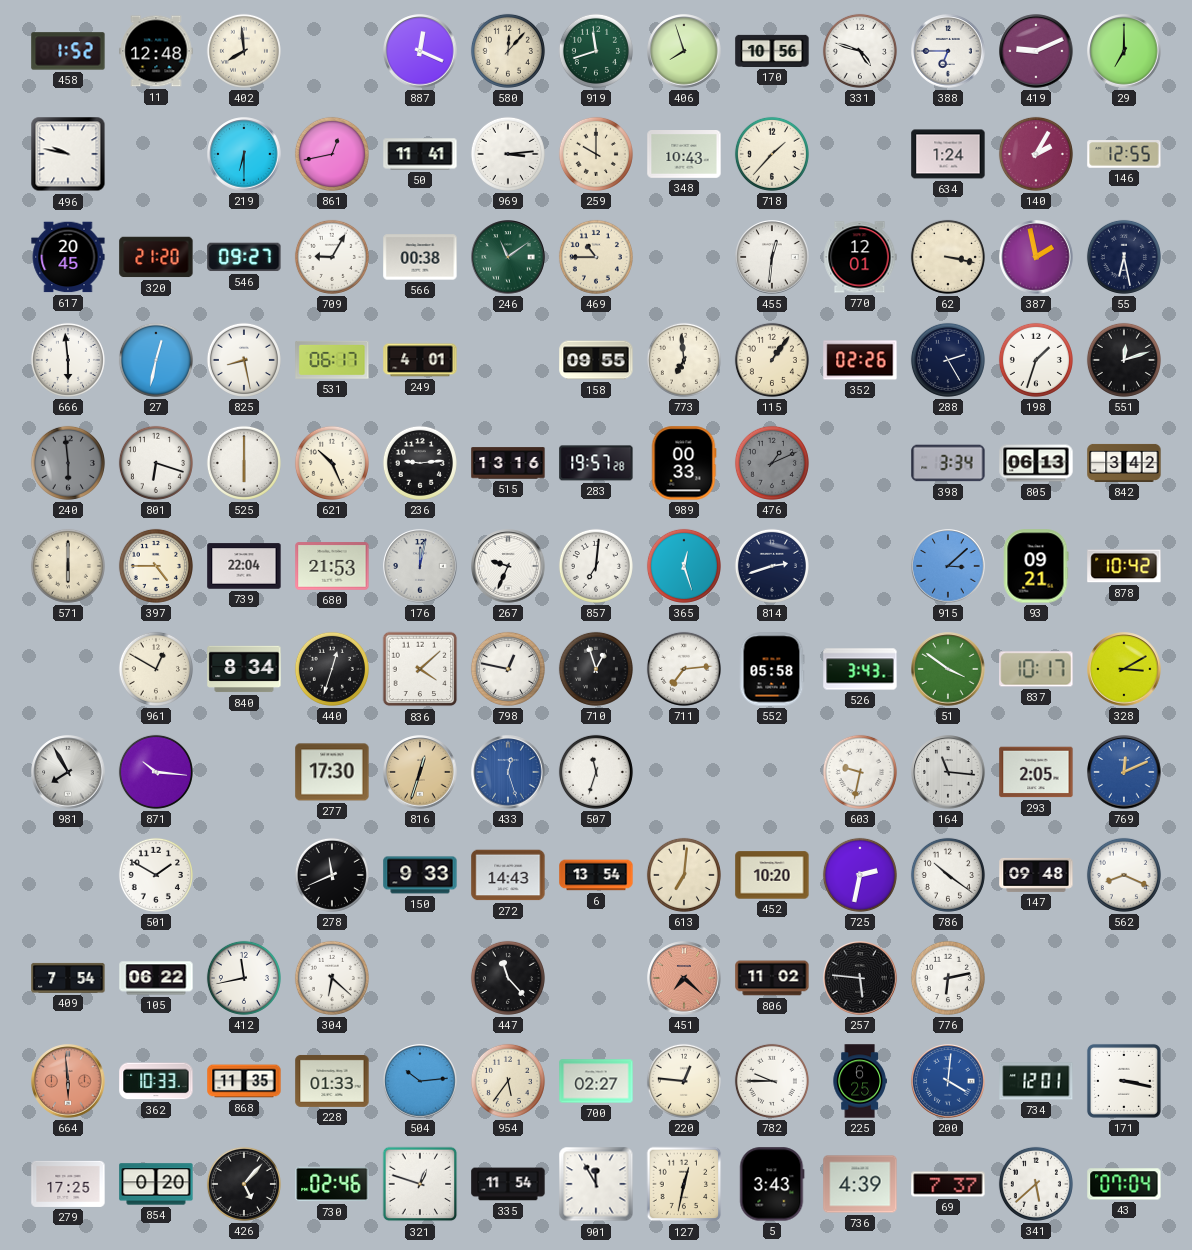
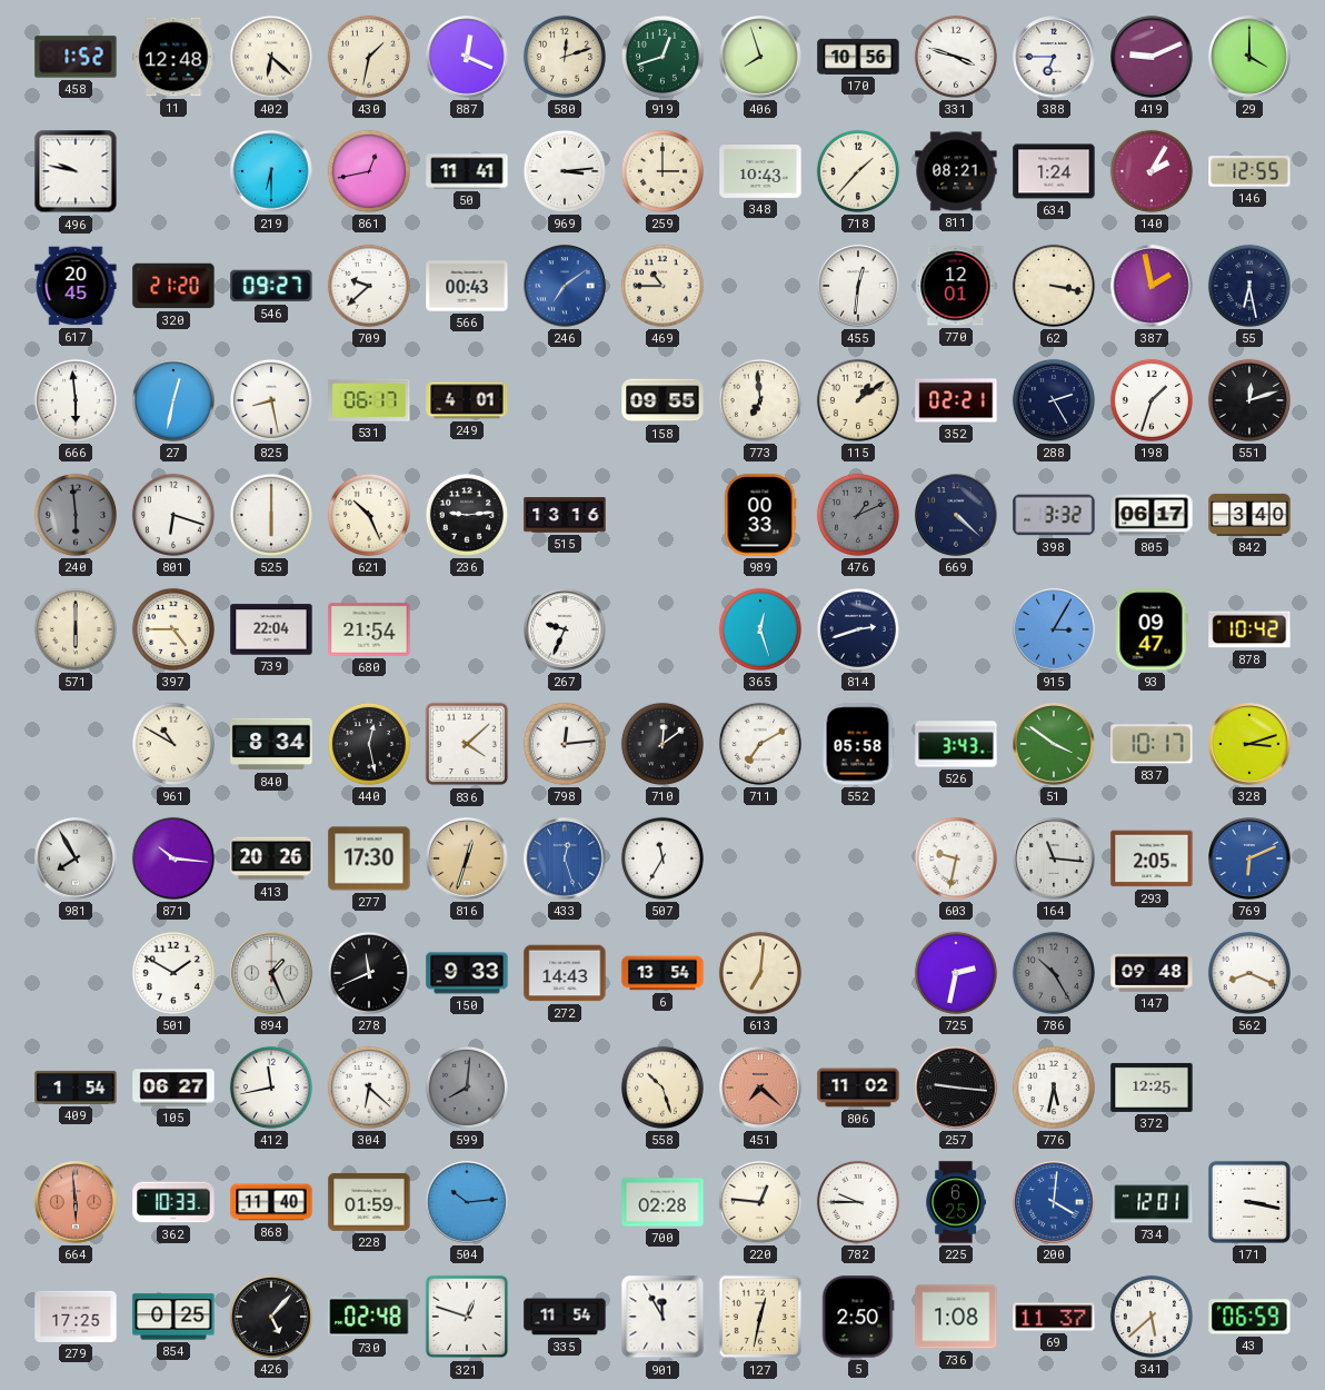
402: 7:59 -> 6:22
430: none -> 1:32
580: 12:07 -> 12:12
919: 11:42 -> 12:42
331: 4:48 -> 3:48
29: 7:00 -> 4:00
259: 10:00 -> 3:00
811: none -> 08:21
709: 9:05 -> 9:38
566: 00:38 -> 00:43
246: 11:09 -> 7:09
246 dial: green -> blue
115: 1:06 -> 1:09
352: 02:26 -> 02:21
283: 19:57 -> none
669: none -> 4:22
398: 3:34 -> 3:32
805: 06:13 -> 06:17
842: 3:42 -> 3:40
680: 21:53 -> 21:54
176: 12:02 -> none
857: 7:01 -> none
915: 3:08 -> 3:05
93: 09:21 -> 09:47
961: 12:50 -> 10:50
440: 12:33 -> 12:28
798: 12:47 -> 12:14
710: 12:57 -> 12:09
711: 7:14 -> 7:10
328: 3:10 -> 3:12
413: none -> 20:26
507: 11:33 -> 11:35
769: 12:11 -> 6:11
894: none -> 1:26
452: 10:20 -> none
786: 10:21 -> 10:25
786 dial: white -> grey
409: 7:54 -> 1:54
105: 06:22 -> 06:27
599: none -> 8:01
447: 11:23 -> none
558: none -> 10:27
257: 5:46 -> 9:16
776: 6:13 -> 5:32
372: none -> 12:25
868: 11:35 -> 11:40
228: 01:33 -> 01:59
954: 5:36 -> none
700: 02:27 -> 02:28
854: 0:20 -> 0:25
730: 02:46 -> 02:48
5: 3:43 -> 2:50
736: 4:39 -> 1:08
69: 7:37 -> 11:37
43: 07:04 -> 06:59
